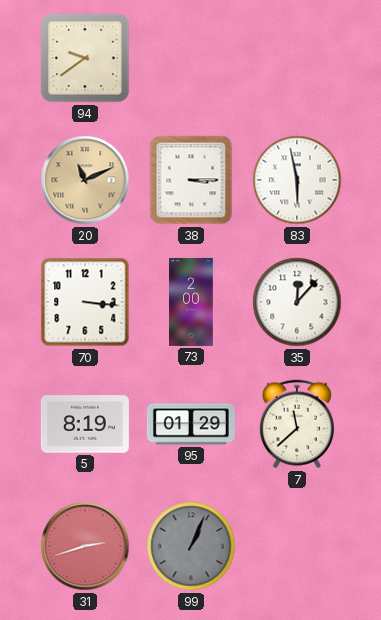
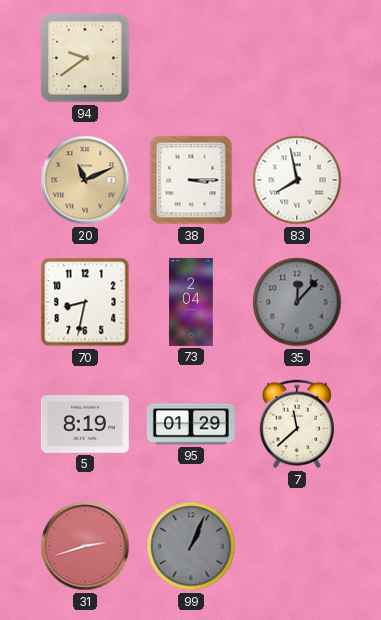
83: 5:58 -> 7:58
70: 3:16 -> 8:32
73: 2:00 -> 2:04
35 dial: white -> grey
